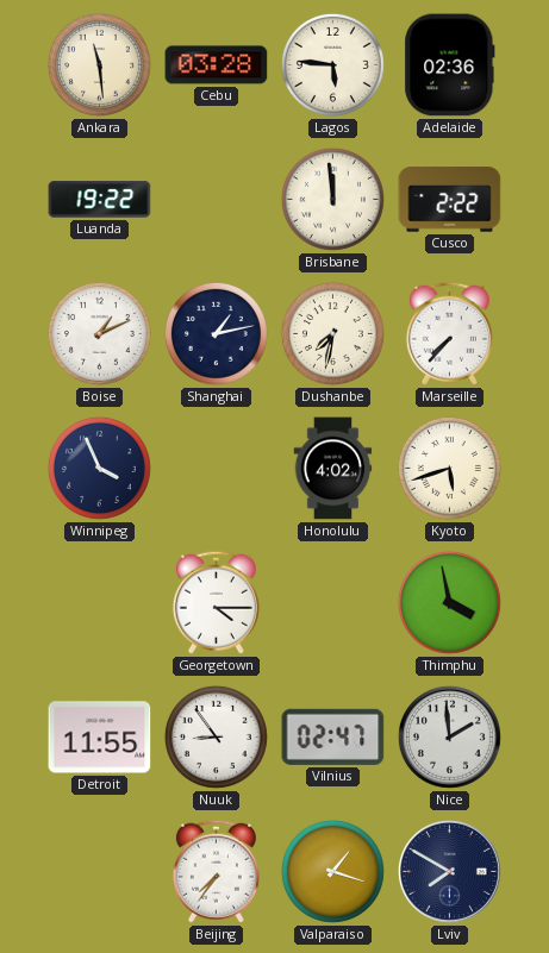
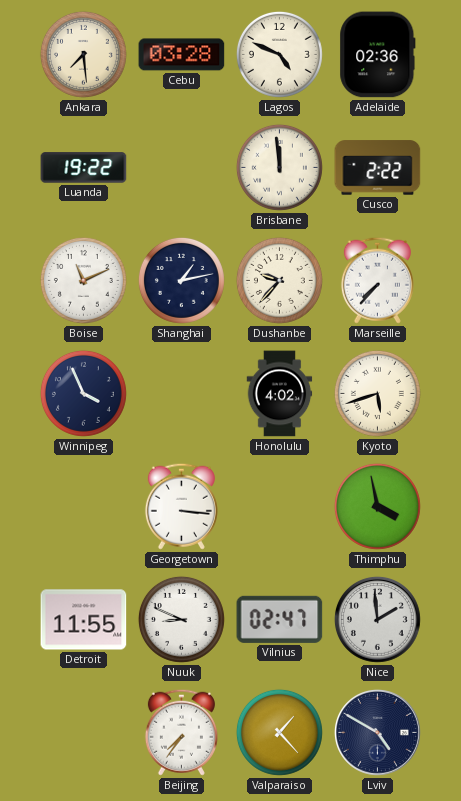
Ankara: 11:29 -> 7:29
Lagos: 5:46 -> 4:49
Boise: 1:11 -> 11:11
Dushanbe: 7:32 -> 9:37
Georgetown: 4:15 -> 3:16
Nuuk: 8:54 -> 8:49
Valparaiso: 1:18 -> 1:23
Lviv: 7:50 -> 4:50
